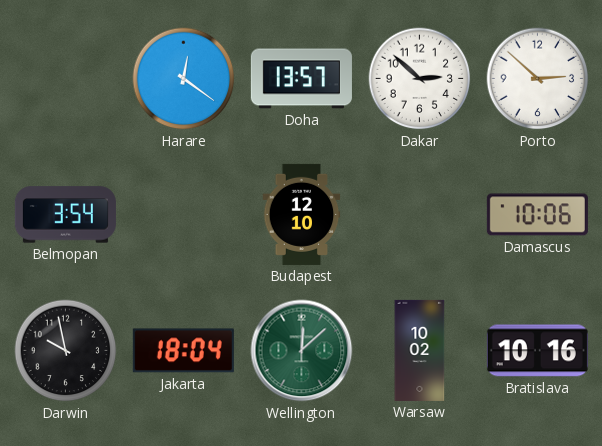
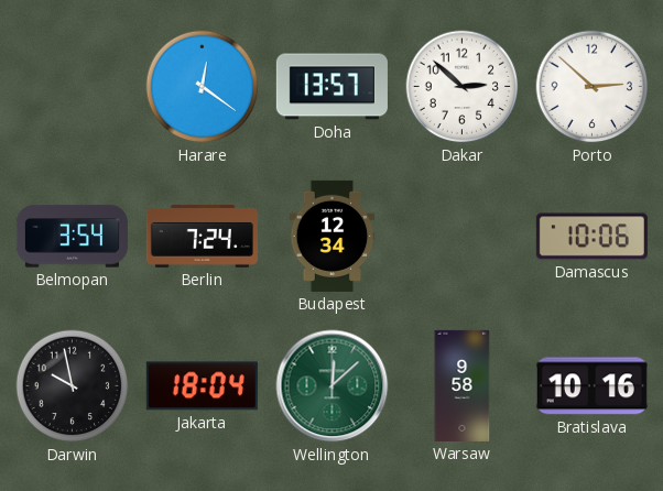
Berlin: none -> 7:24
Budapest: 12:10 -> 12:34
Warsaw: 10:02 -> 9:58
